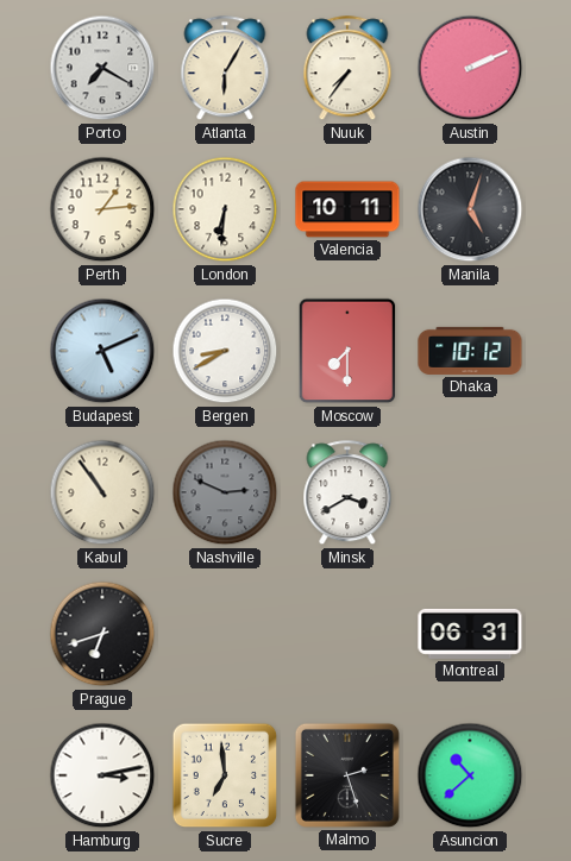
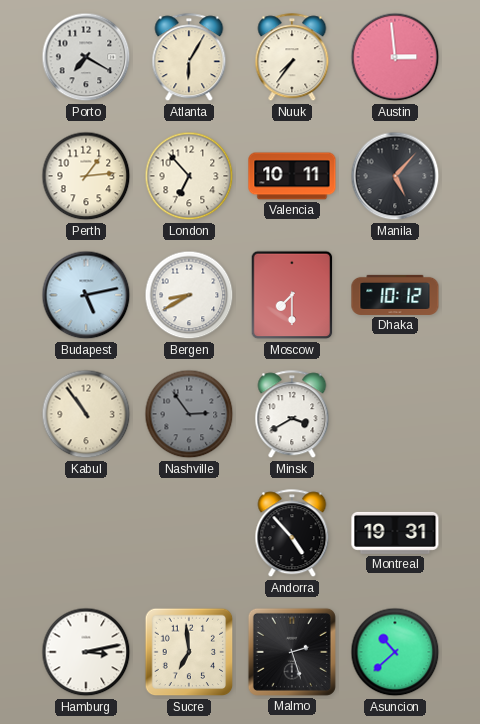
Austin: 2:11 -> 2:59
London: 6:31 -> 6:53
Manila: 5:03 -> 5:07
Budapest: 5:11 -> 5:13
Nashville: 2:49 -> 2:54
Prague: 6:42 -> none
Andorra: none -> 4:53
Montreal: 06:31 -> 19:31
